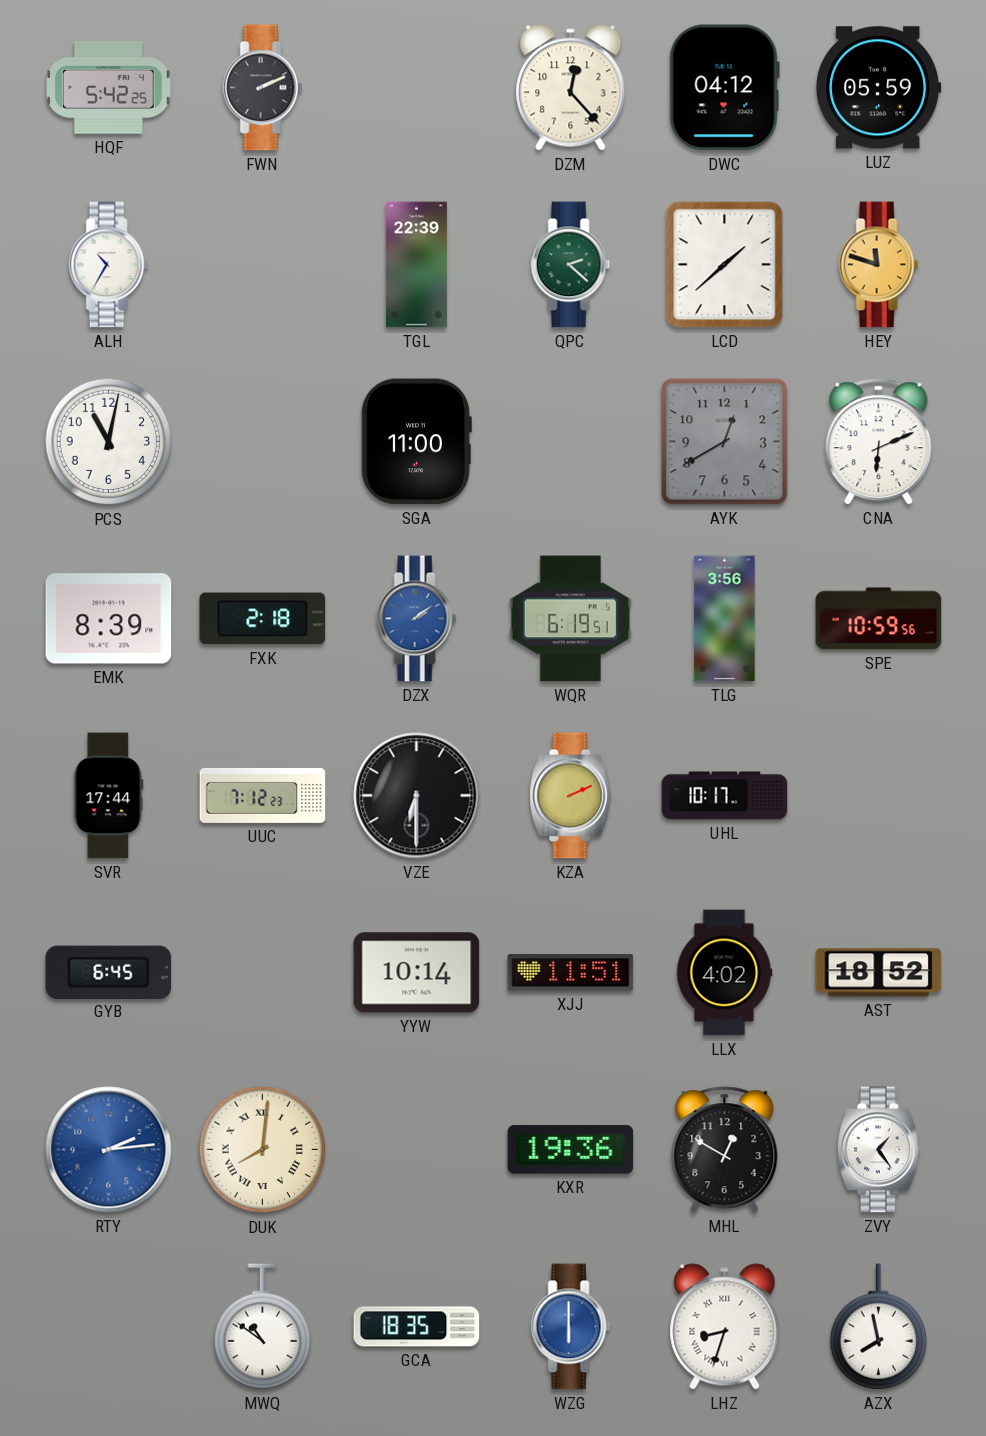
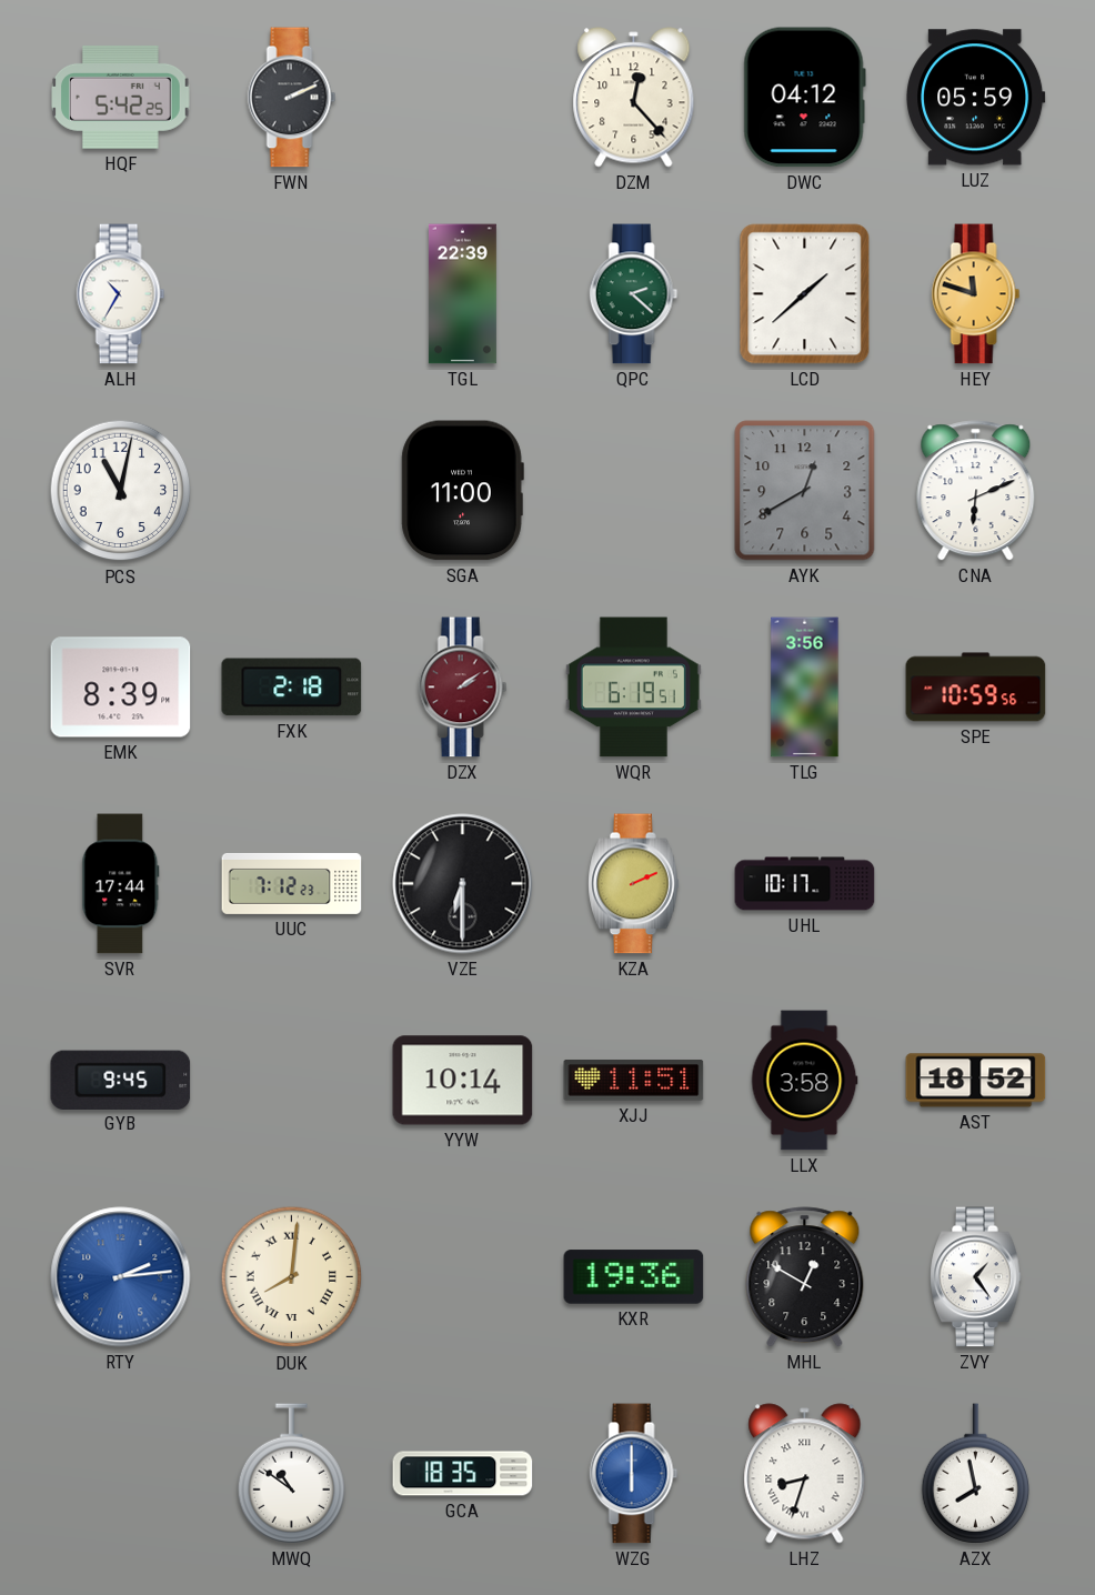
DZX dial: blue -> burgundy
GYB: 6:45 -> 9:45
LLX: 4:02 -> 3:58
